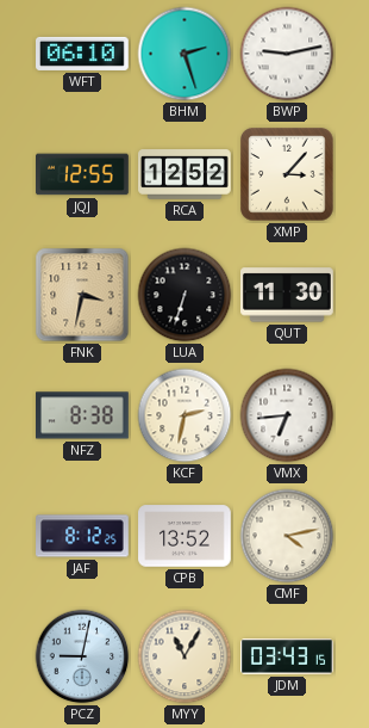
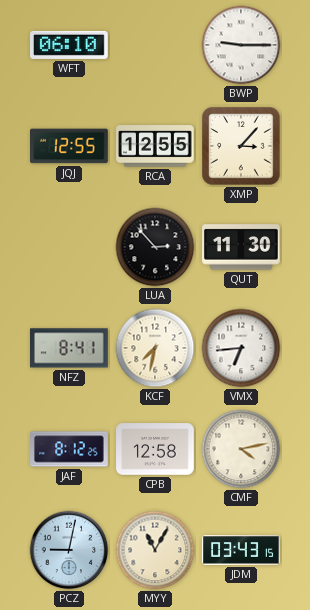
BHM: 2:27 -> none
BWP: 9:13 -> 9:15
RCA: 12:52 -> 12:55
FNK: 3:32 -> none
LUA: 6:33 -> 2:53
NFZ: 8:38 -> 8:41
KCF: 2:32 -> 7:32
CPB: 13:52 -> 12:58
